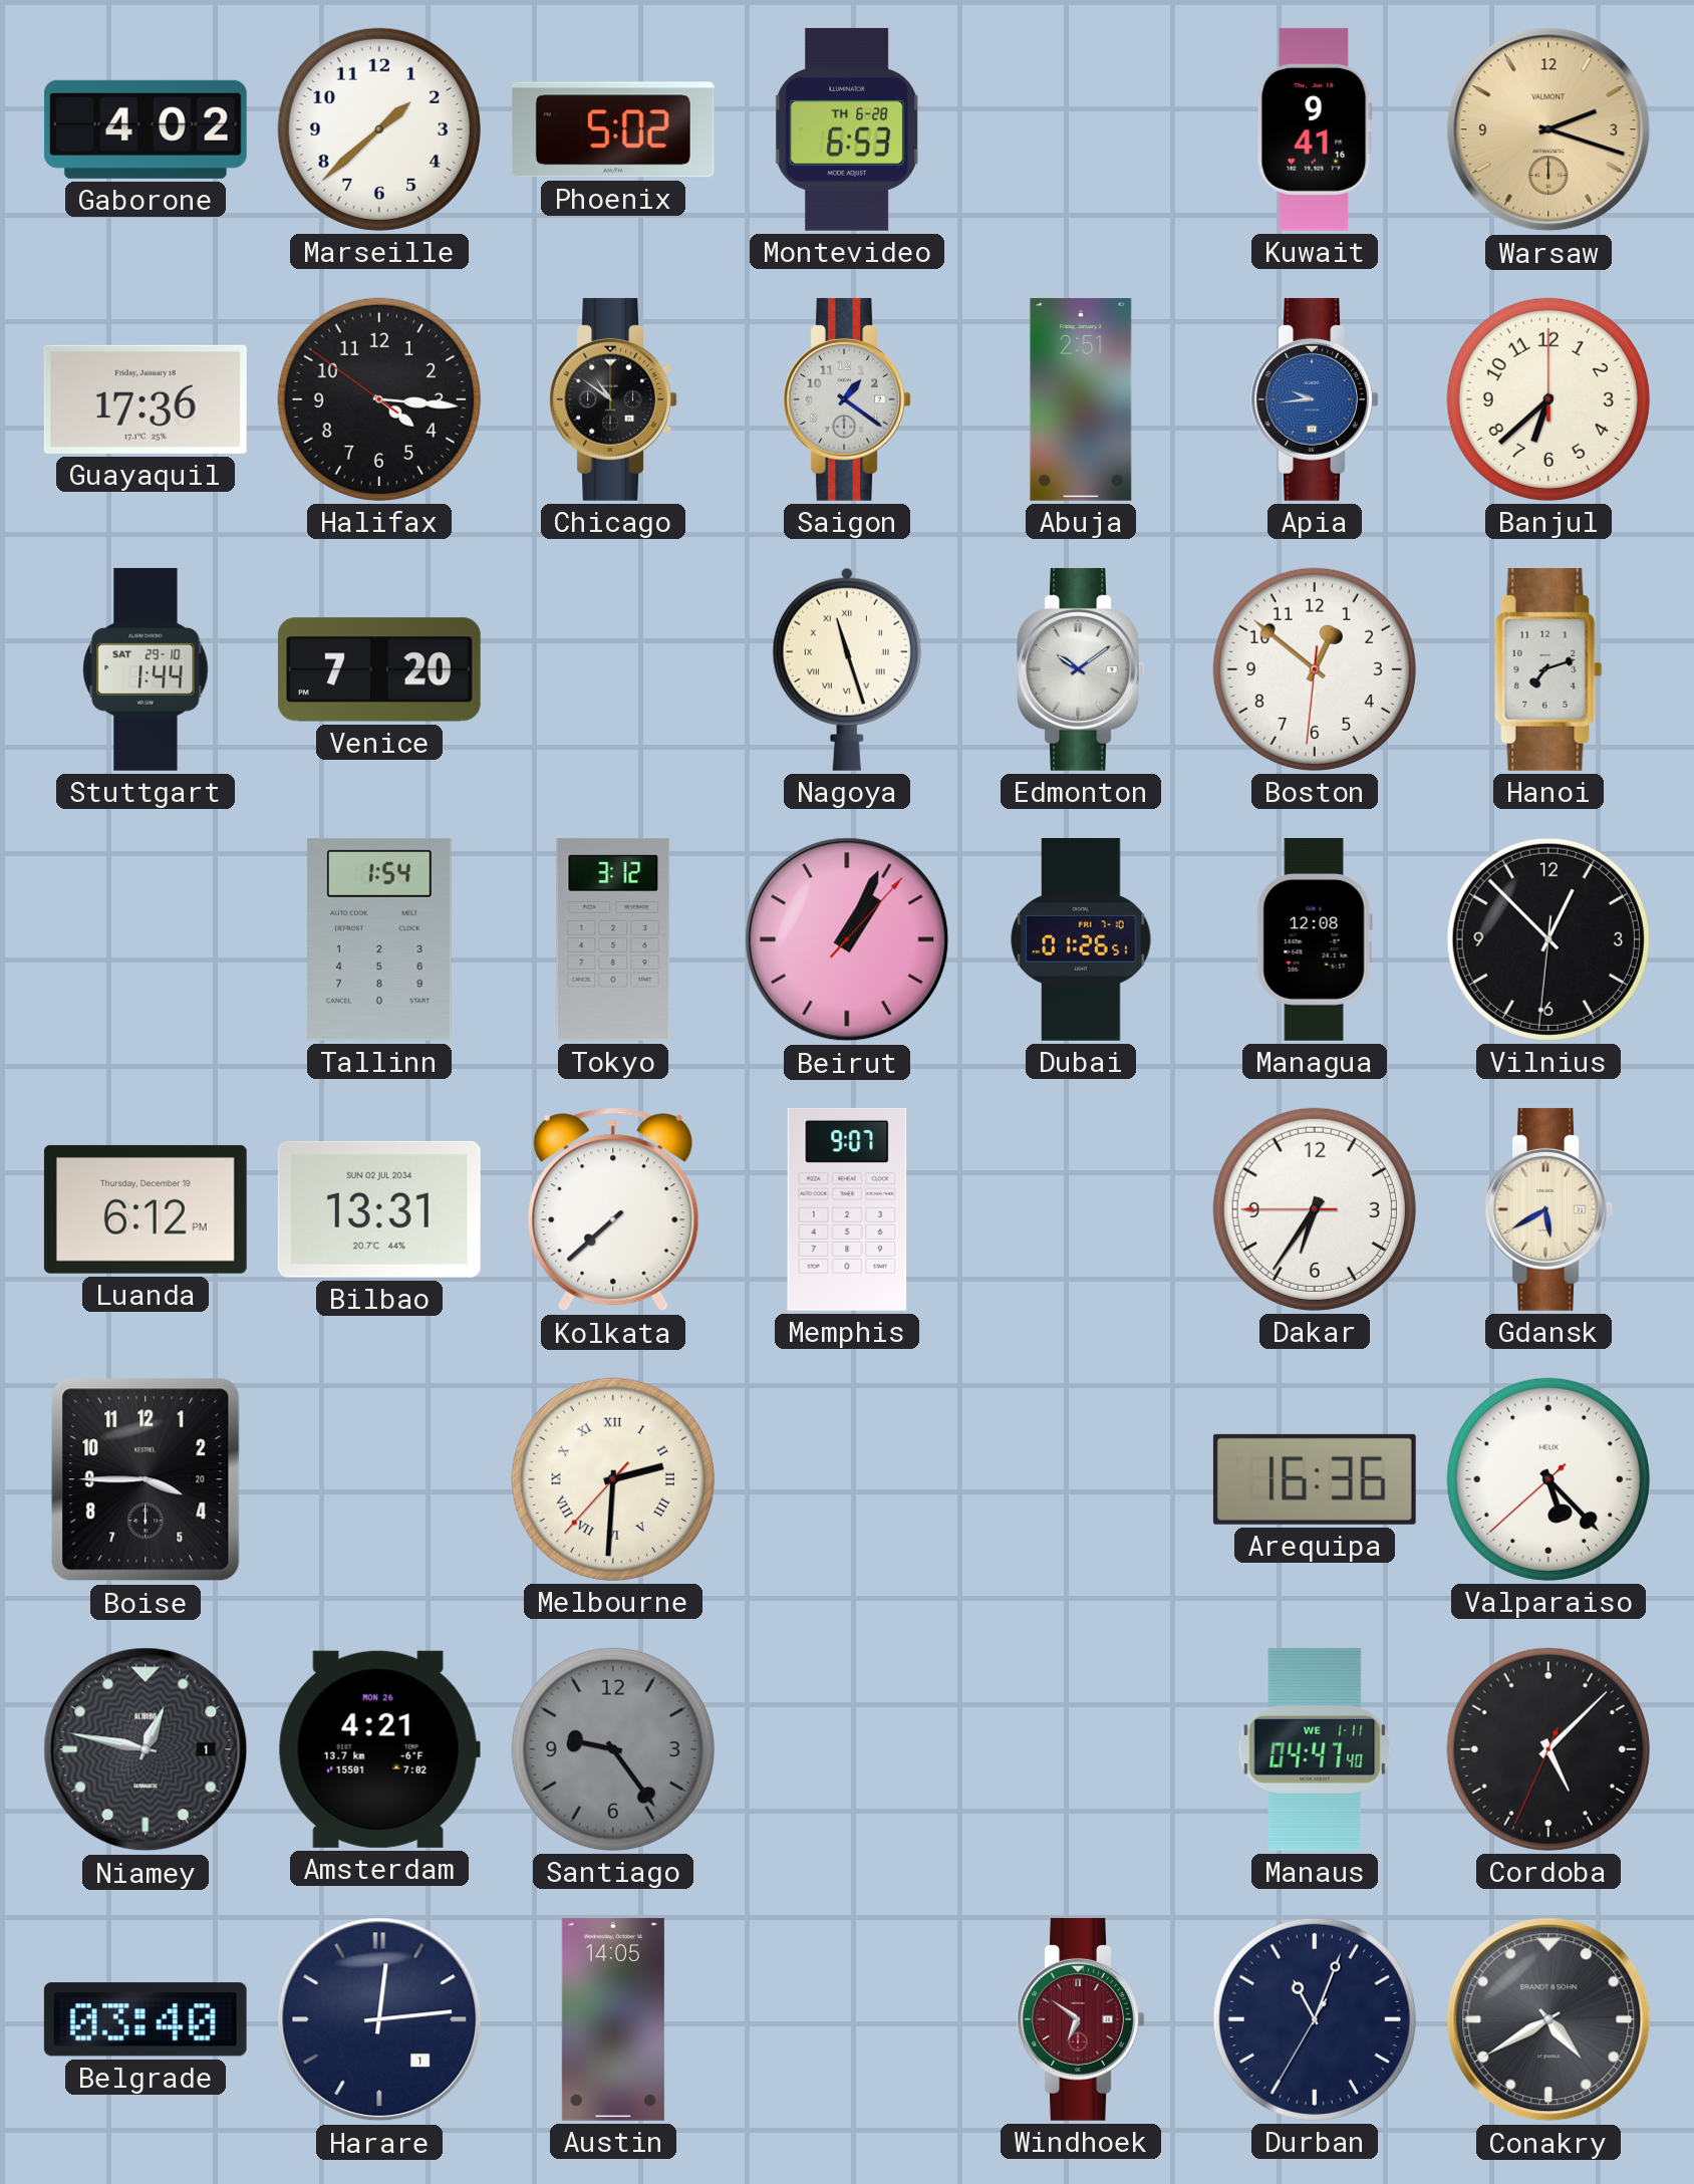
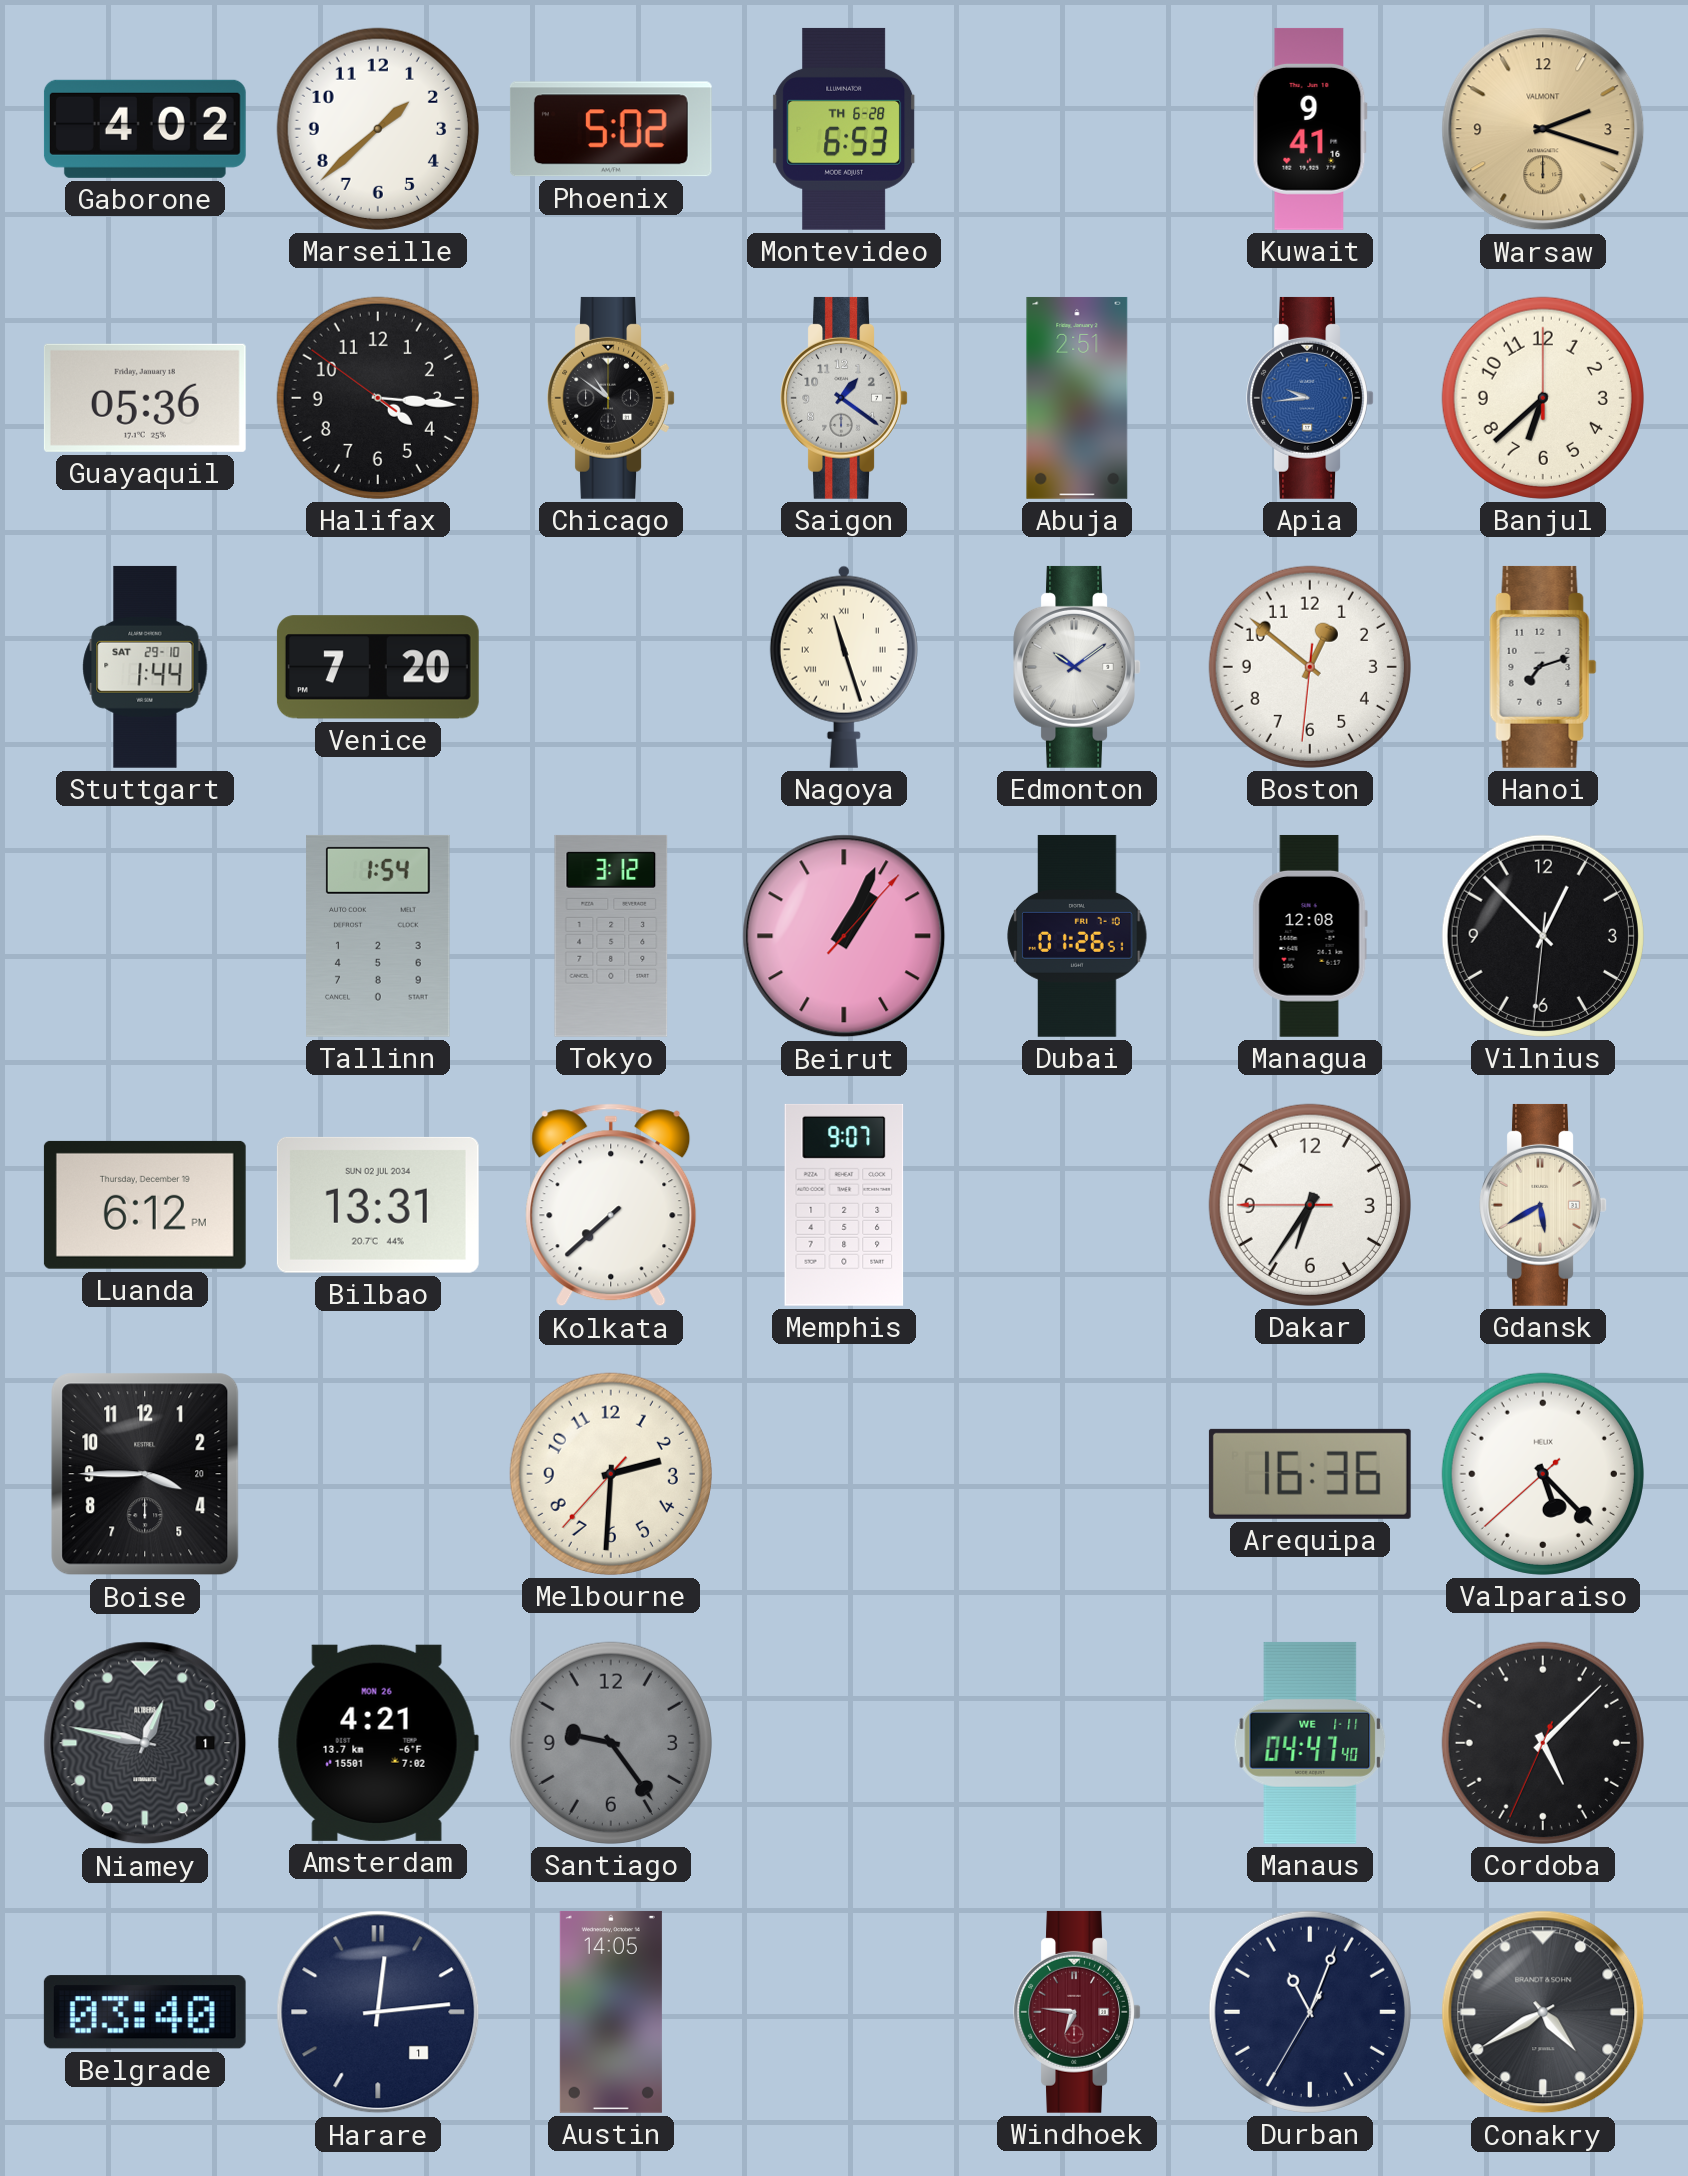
Guayaquil: 17:36 -> 05:36
Melbourne numerals: Roman -> Arabic
Windhoek: 6:51 -> 6:46
